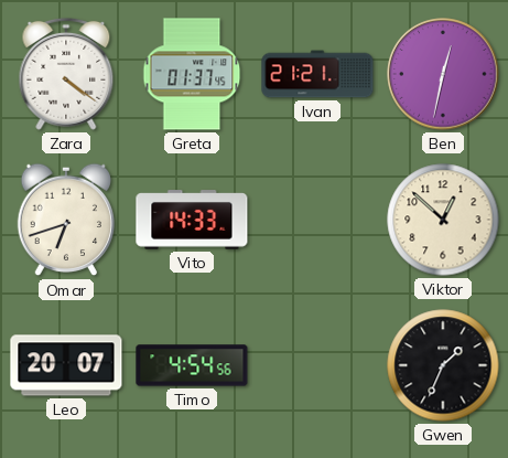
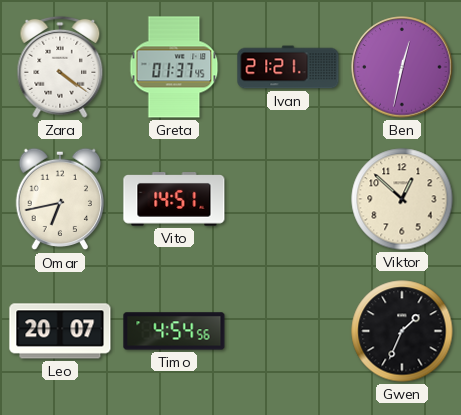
Omar: 6:42 -> 6:43
Vito: 14:33 -> 14:51
